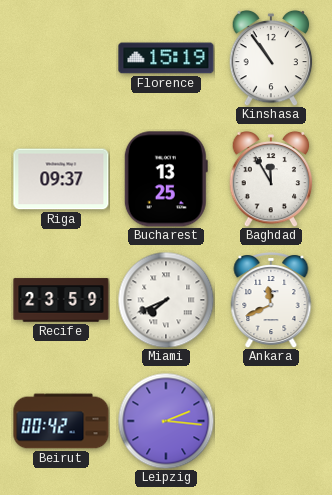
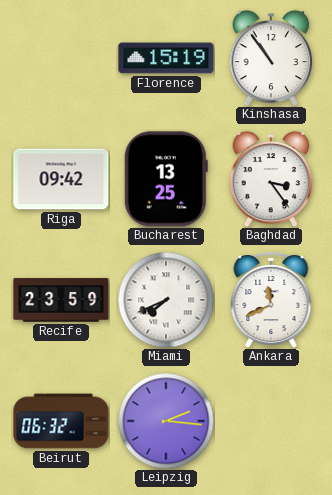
Riga: 09:37 -> 09:42
Baghdad: 11:55 -> 3:24
Beirut: 00:42 -> 06:32
